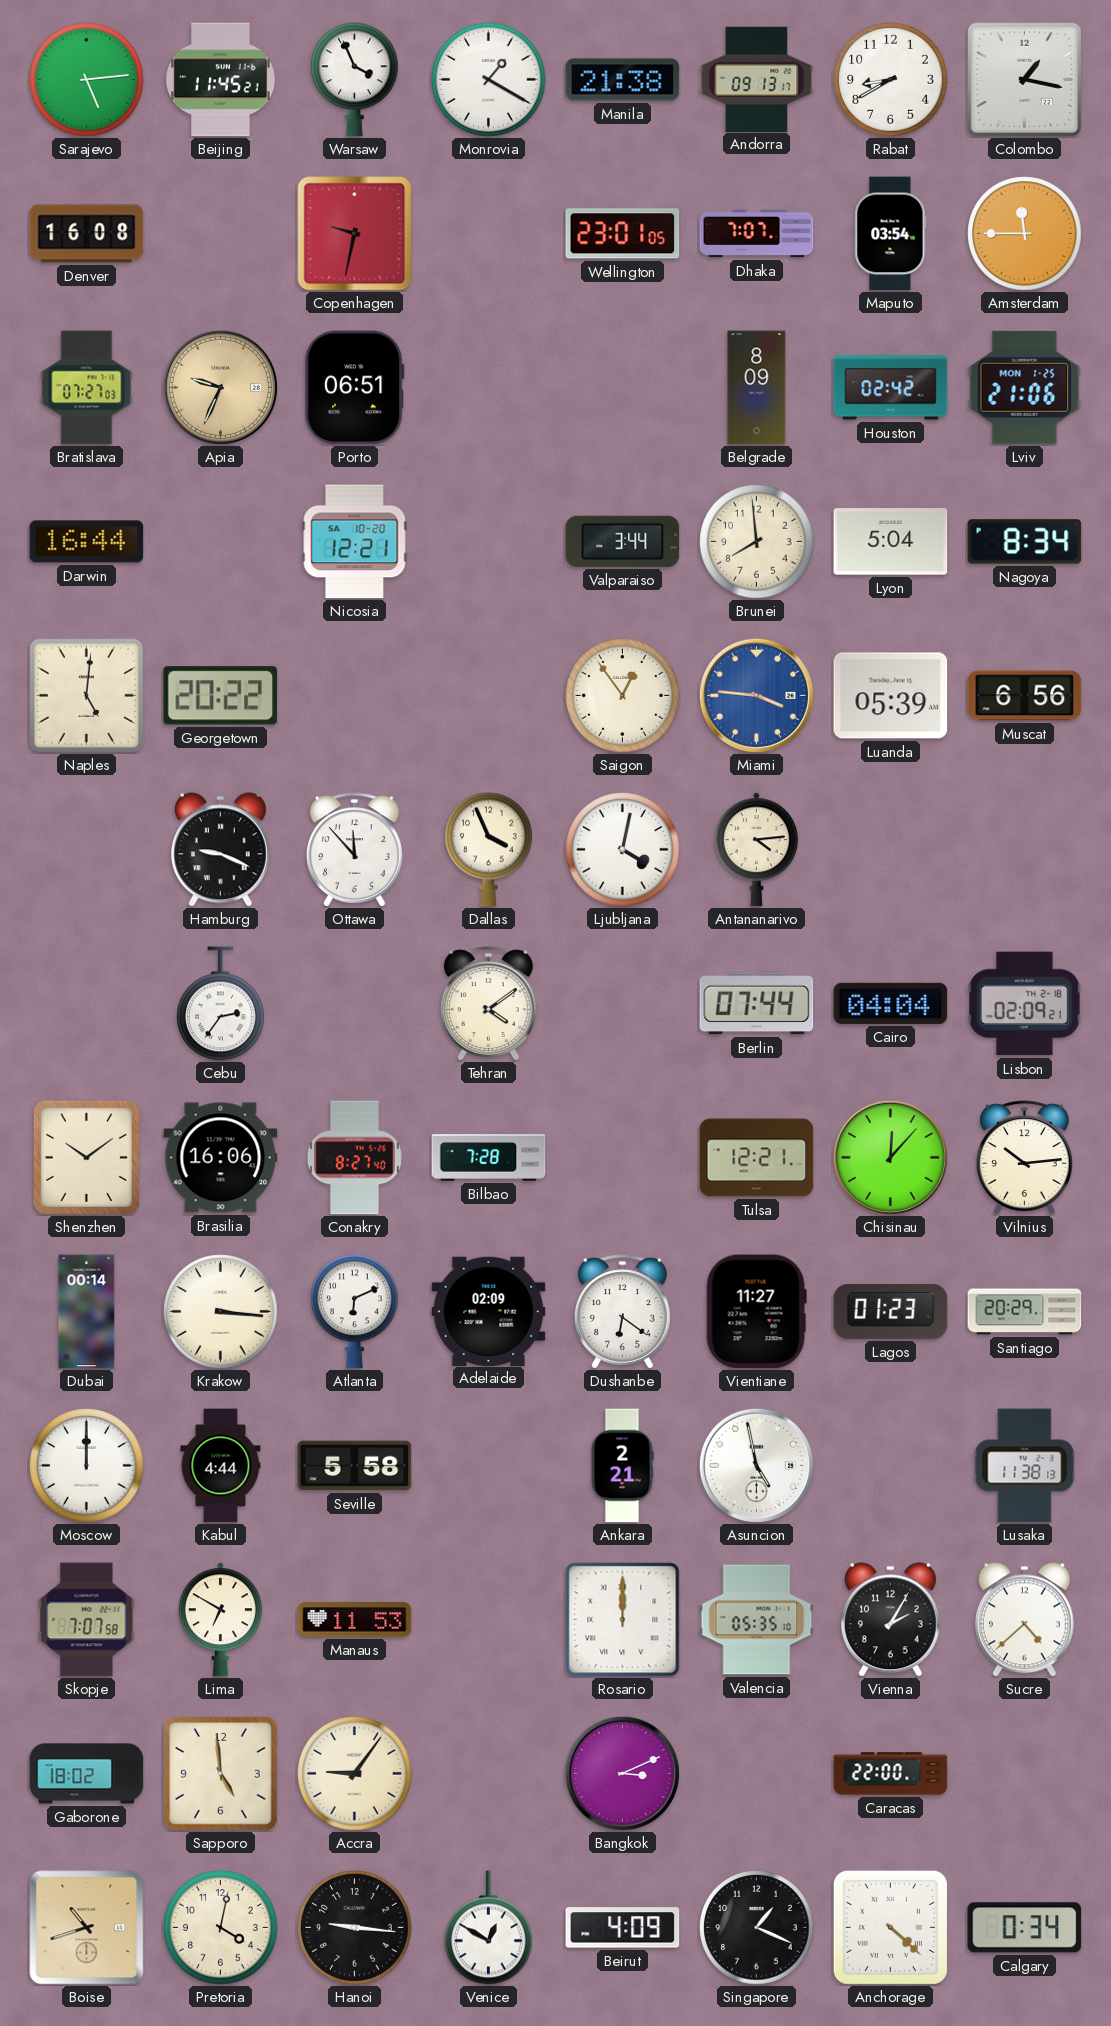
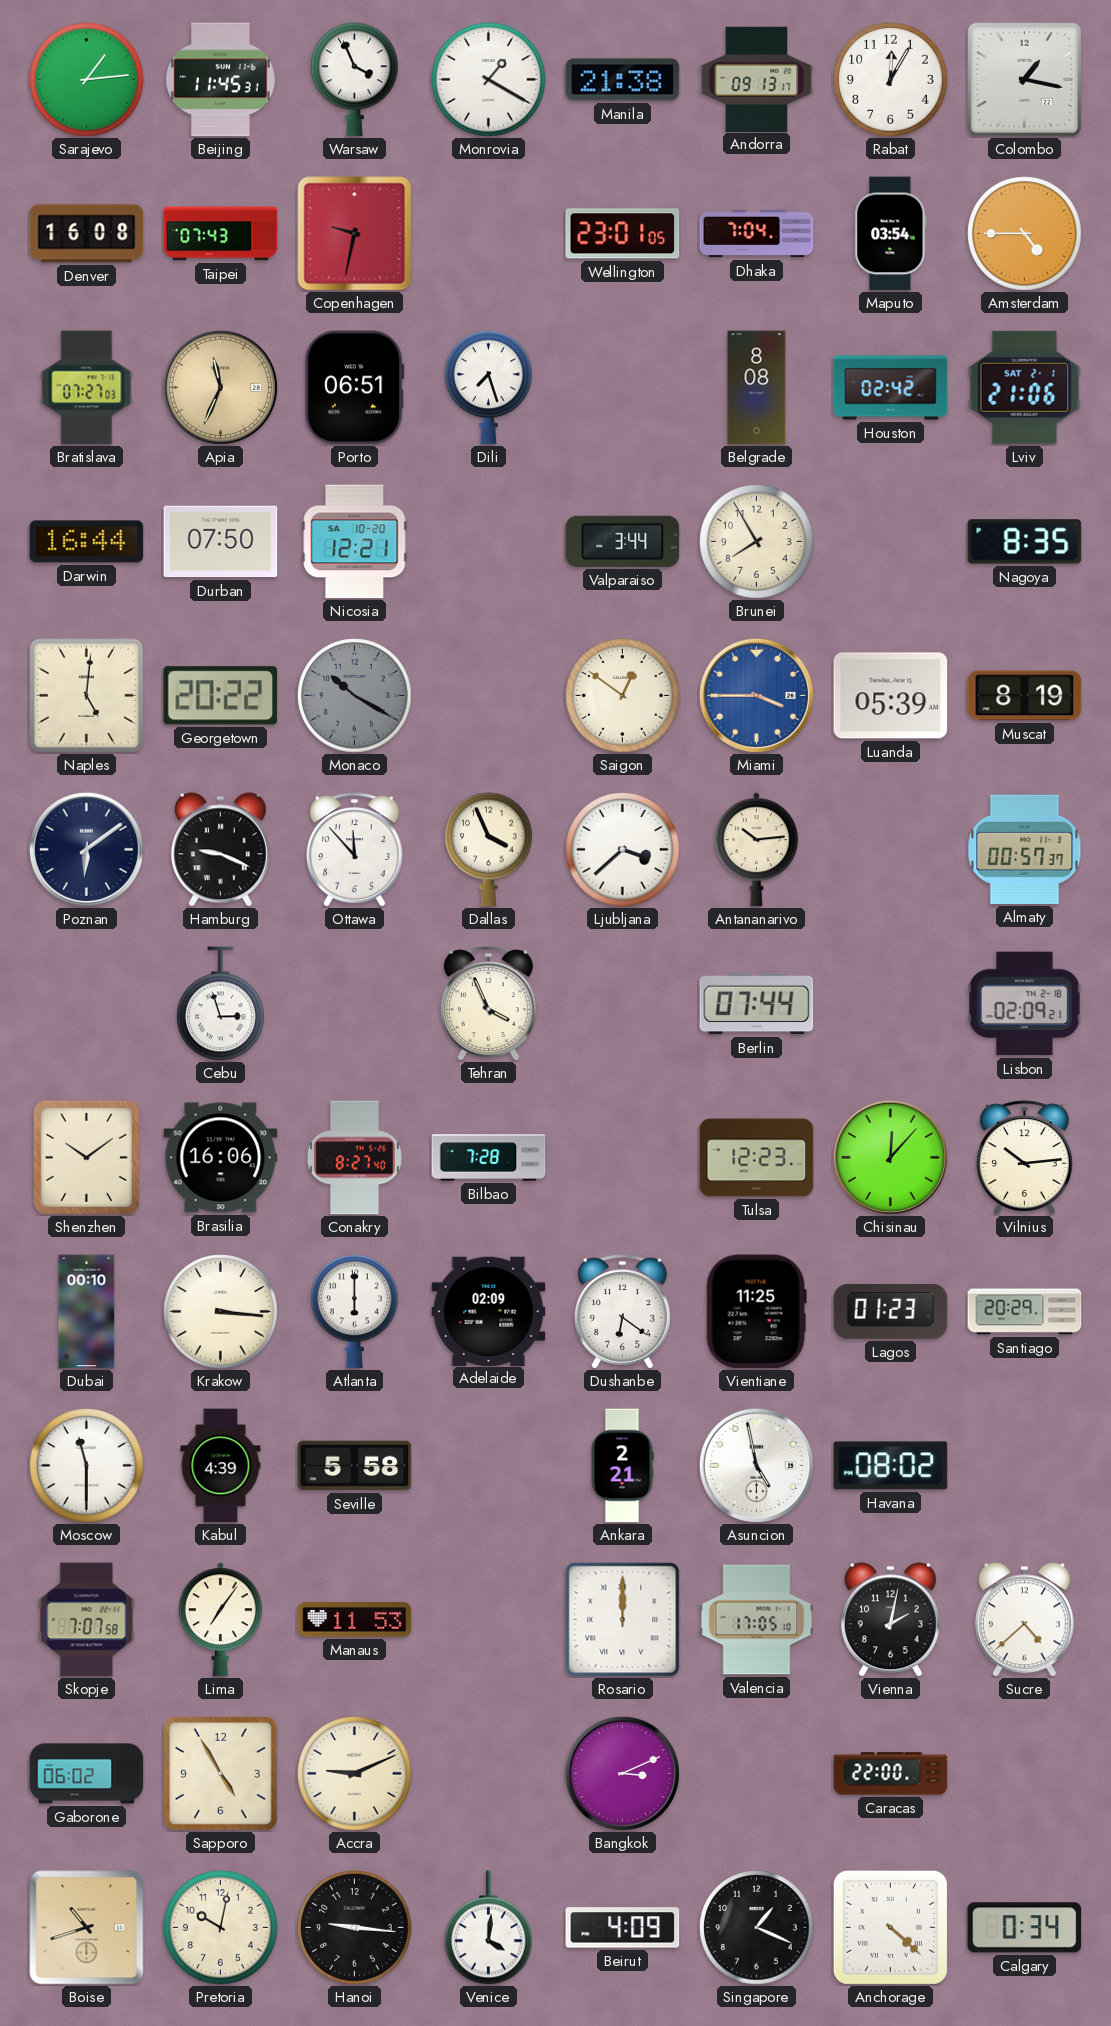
Sarajevo: 5:14 -> 1:14
Beijing: 11:45:21 -> 11:45:31
Rabat: 8:40 -> 12:05
Taipei: none -> 07:43
Dhaka: 7:07 -> 7:04
Amsterdam: 11:45 -> 4:45
Apia: 9:34 -> 11:34
Dili: none -> 7:27
Belgrade: 8:09 -> 8:08
Lviv date: MON 1-25 -> SAT 2-1
Durban: none -> 07:50
Brunei: 7:59 -> 7:55
Lyon: 5:04 -> none
Nagoya: 8:34 -> 8:35
Monaco: none -> 10:20
Saigon: 12:54 -> 12:51
Miami: 3:46 -> 3:45
Muscat: 6:56 -> 8:19
Poznan: none -> 6:09
Ljubljana: 4:02 -> 3:38
Antananarivo: 4:14 -> 10:14
Almaty: none -> 00:57
Cebu: 2:36 -> 2:57
Tehran: 4:09 -> 3:56
Cairo: 04:04 -> none
Tulsa: 12:21 -> 12:23
Dubai: 00:14 -> 00:10
Atlanta: 6:11 -> 6:00
Vientiane: 11:27 -> 11:25
Moscow: 12:00 -> 11:30
Kabul: 4:44 -> 4:39
Havana: none -> 08:02
Lusaka: 11:38 -> none
Lima: 6:50 -> 7:06
Valencia: 05:35 -> 17:05
Vienna: 2:05 -> 2:02
Gaborone: 18:02 -> 06:02
Sapporo: 4:59 -> 4:55
Accra: 9:06 -> 9:11
Pretoria: 4:02 -> 10:02
Venice: 12:50 -> 4:01
